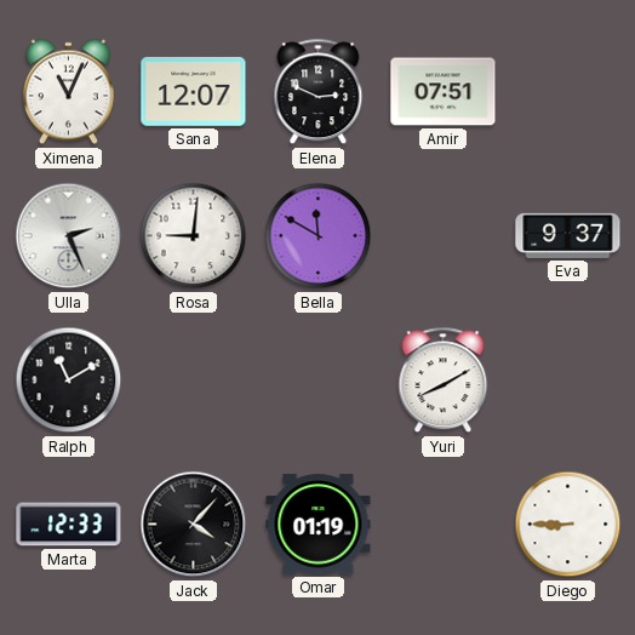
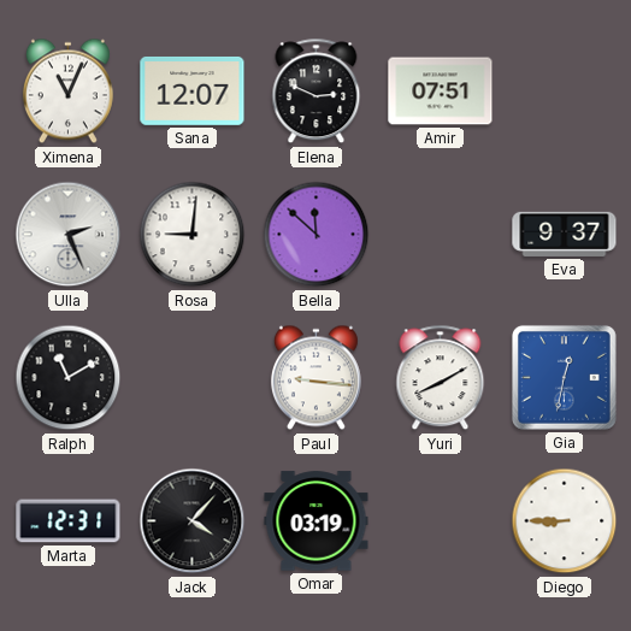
Bella: 11:50 -> 11:52
Paul: none -> 9:16
Gia: none -> 12:32
Marta: 12:33 -> 12:31
Omar: 01:19 -> 03:19
